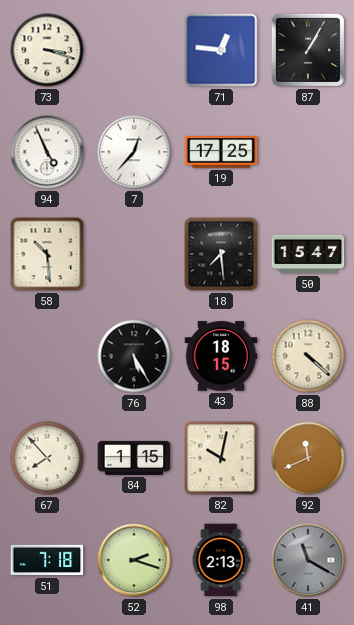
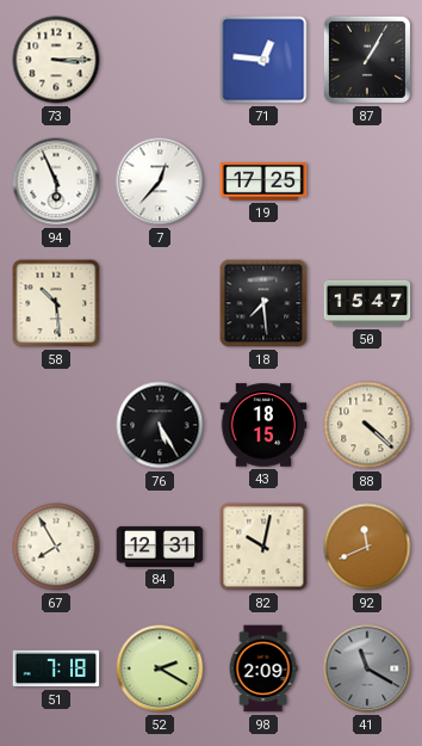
73: 3:18 -> 3:15
94: 4:56 -> 5:56
67: 7:53 -> 7:55
84: 1:15 -> 12:31
52: 2:18 -> 2:20
98: 2:13 -> 2:09
